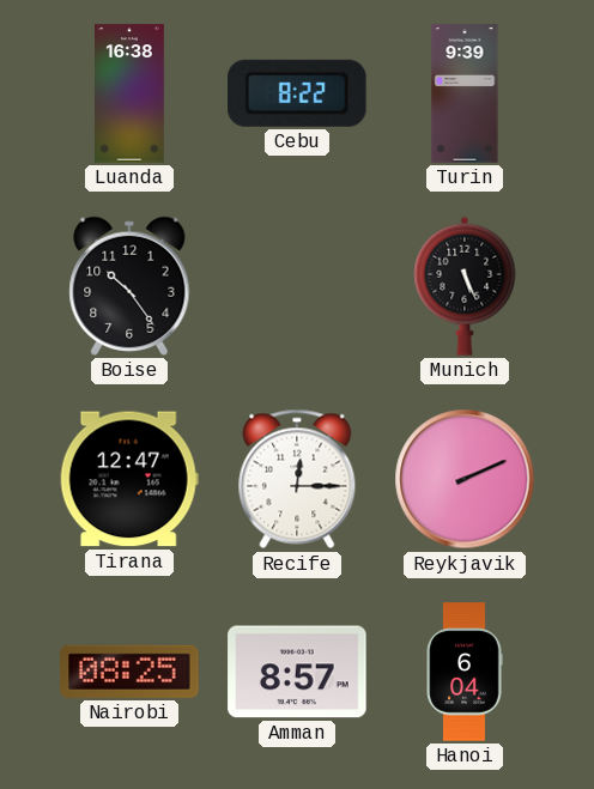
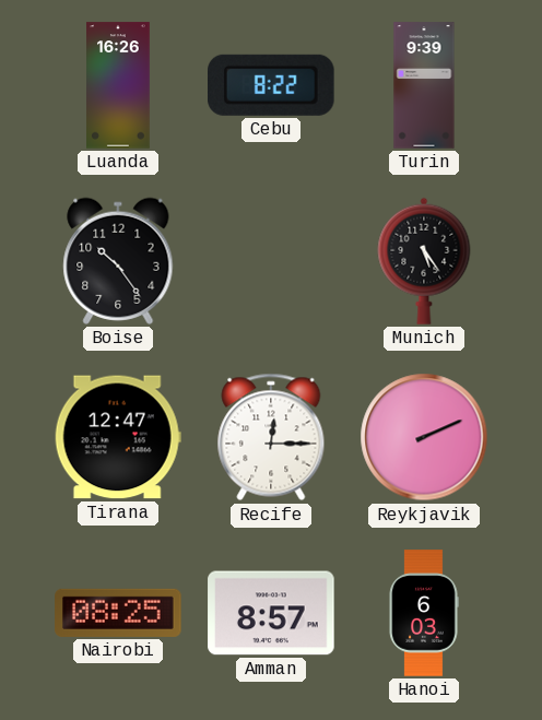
Luanda: 16:38 -> 16:26
Munich: 5:26 -> 5:24
Hanoi: 6:04 -> 6:03
